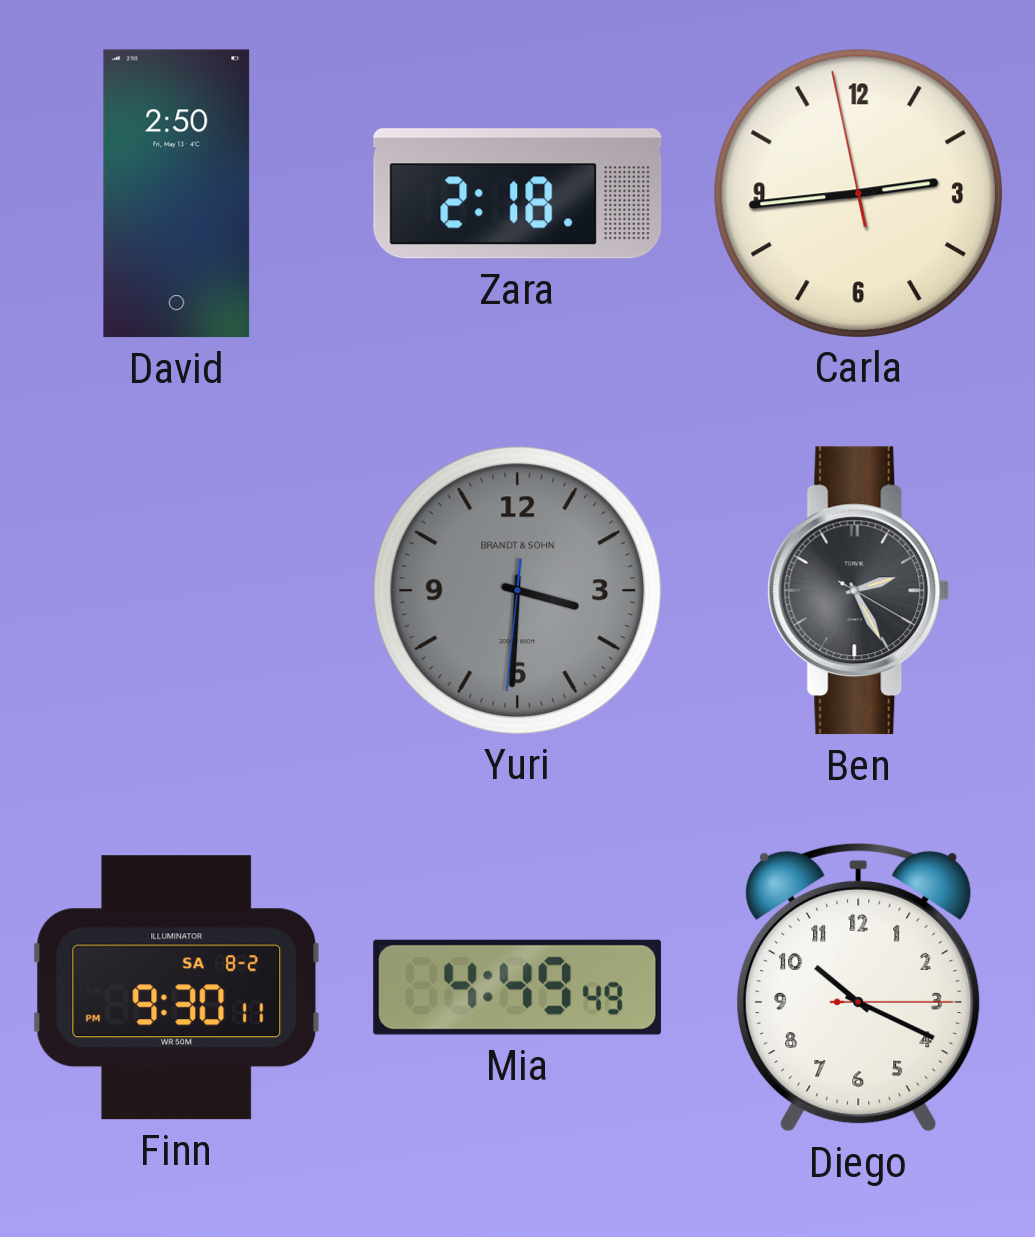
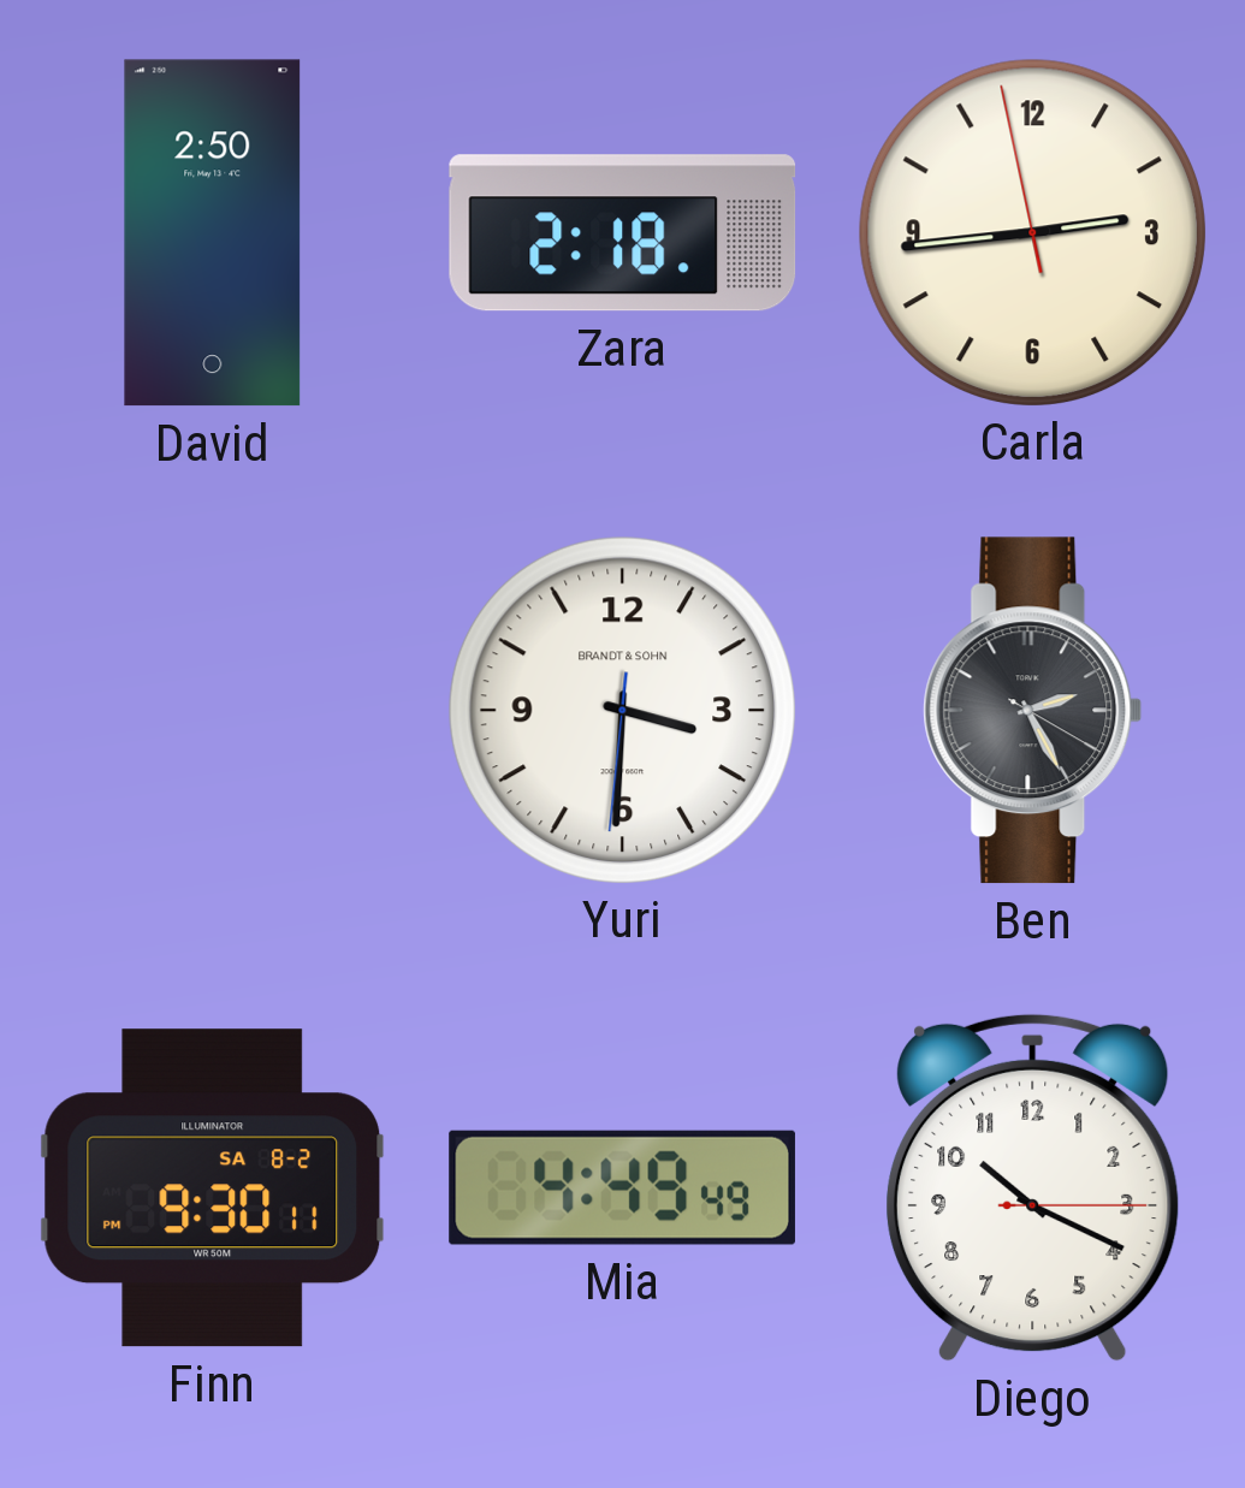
Yuri dial: grey -> white
